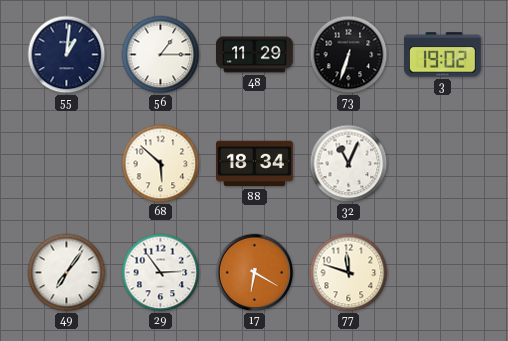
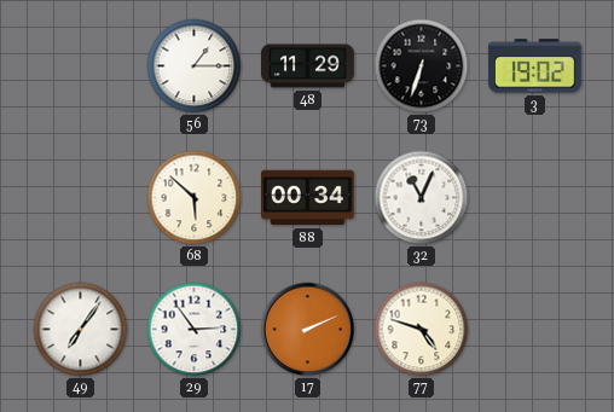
55: 1:01 -> none
88: 18:34 -> 00:34
17: 6:20 -> 2:11
77: 11:48 -> 4:48
